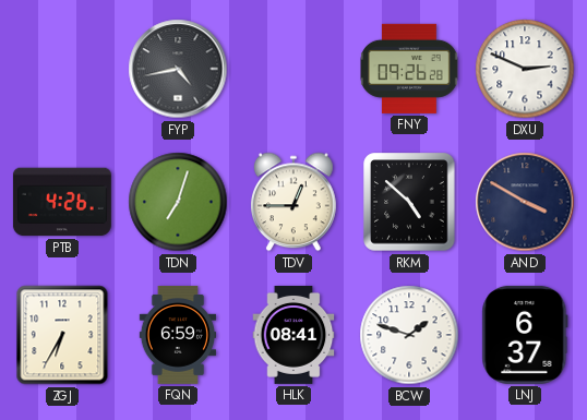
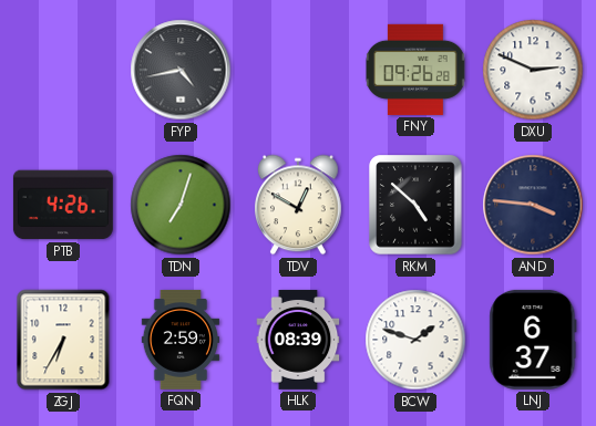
TDV: 12:45 -> 12:50
AND: 3:50 -> 3:46
FQN: 6:59 -> 2:59
HLK: 08:41 -> 08:39
